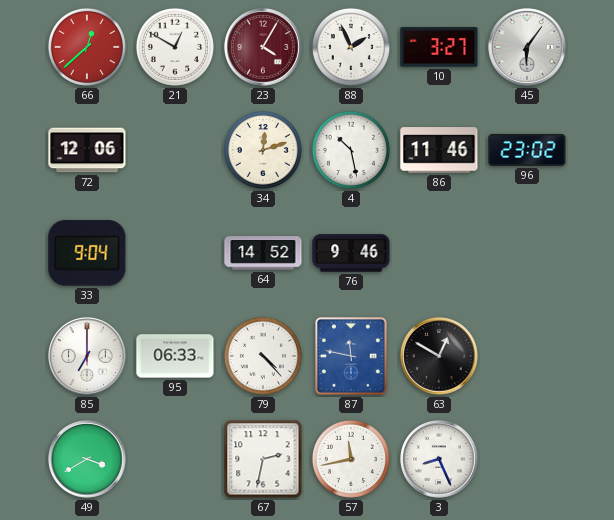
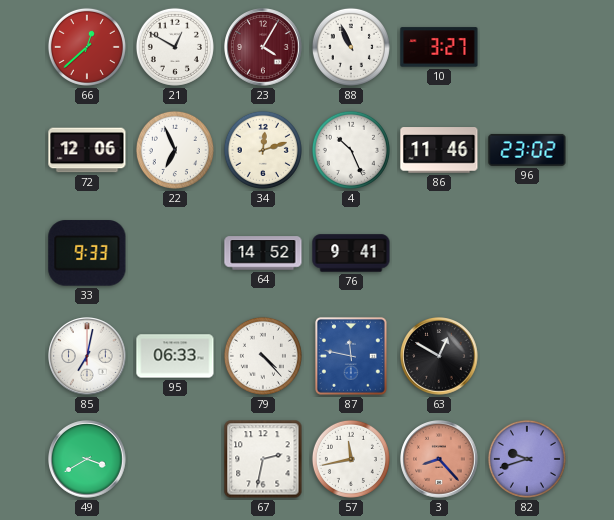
88: 1:56 -> 10:56
45: 6:06 -> none
22: none -> 6:56
4: 10:28 -> 10:26
33: 9:04 -> 9:33
76: 9:46 -> 9:41
85: 7:00 -> 7:02
3: 8:26 -> 8:23
3 dial: white -> salmon
82: none -> 9:42
